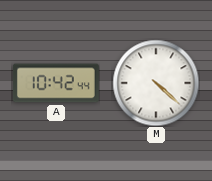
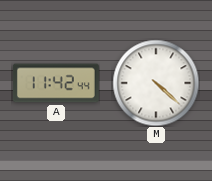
A: 10:42 -> 11:42
